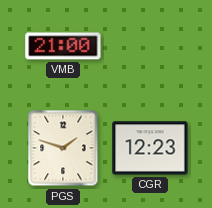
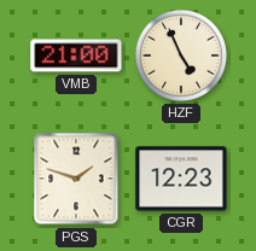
HZF: none -> 4:56
